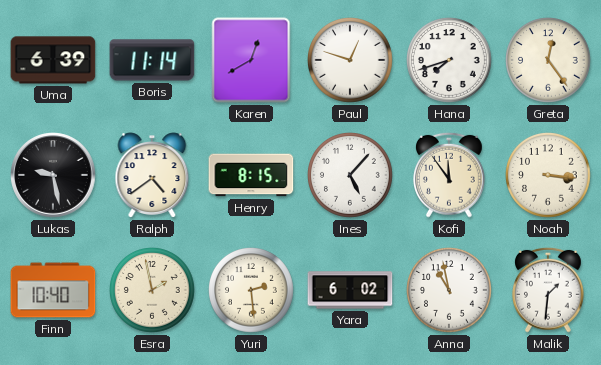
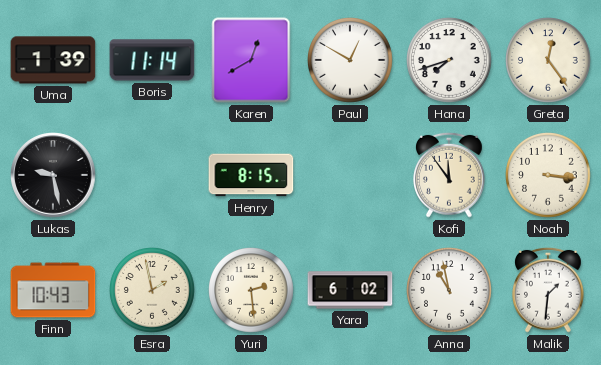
Uma: 6:39 -> 1:39
Paul: 12:48 -> 12:50
Ralph: 4:39 -> none
Ines: 5:07 -> none
Finn: 10:40 -> 10:43
